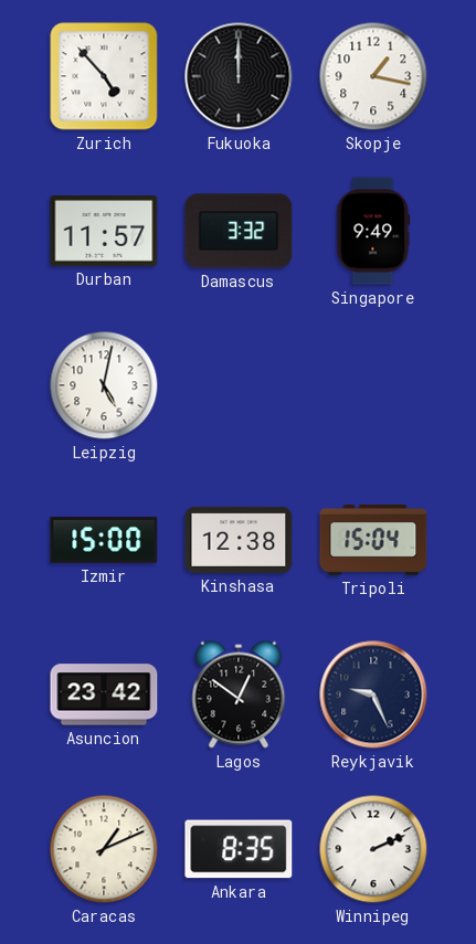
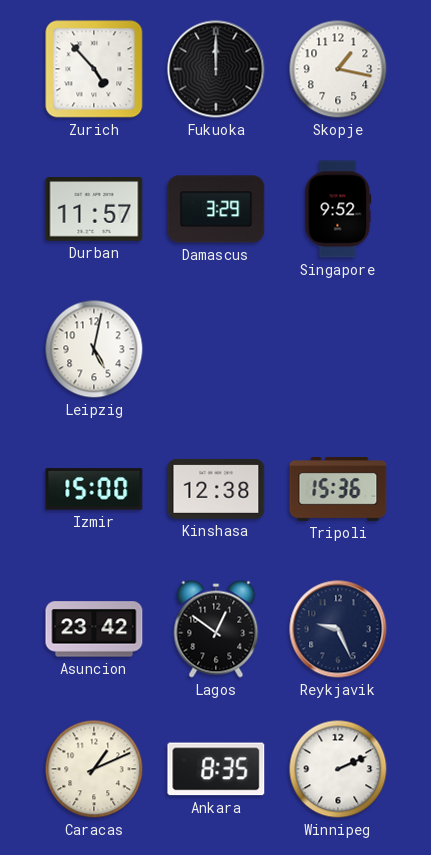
Damascus: 3:32 -> 3:29
Singapore: 9:49 -> 9:52
Tripoli: 15:04 -> 15:36
